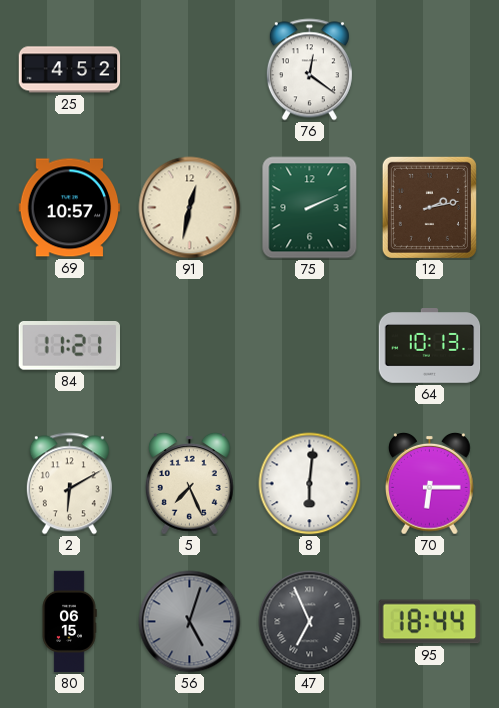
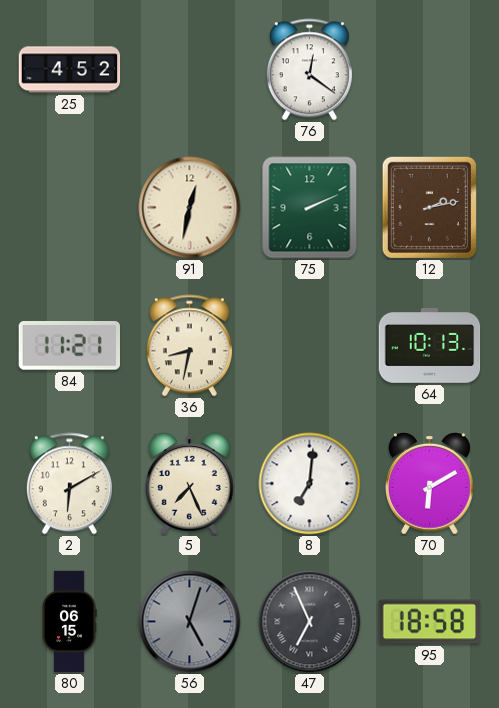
69: 10:57 -> none
36: none -> 8:32
8: 6:01 -> 7:01
70: 6:15 -> 6:10
95: 18:44 -> 18:58
